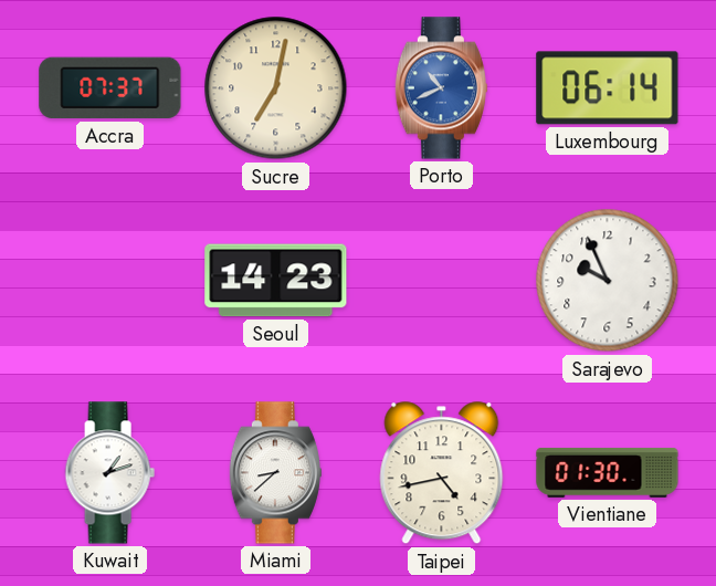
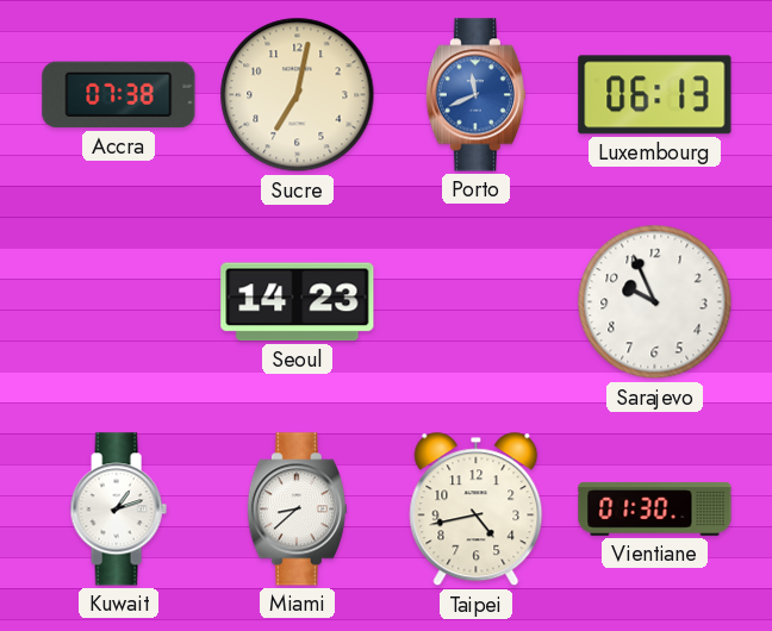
Accra: 07:37 -> 07:38
Porto: 10:41 -> 11:41
Luxembourg: 06:14 -> 06:13
